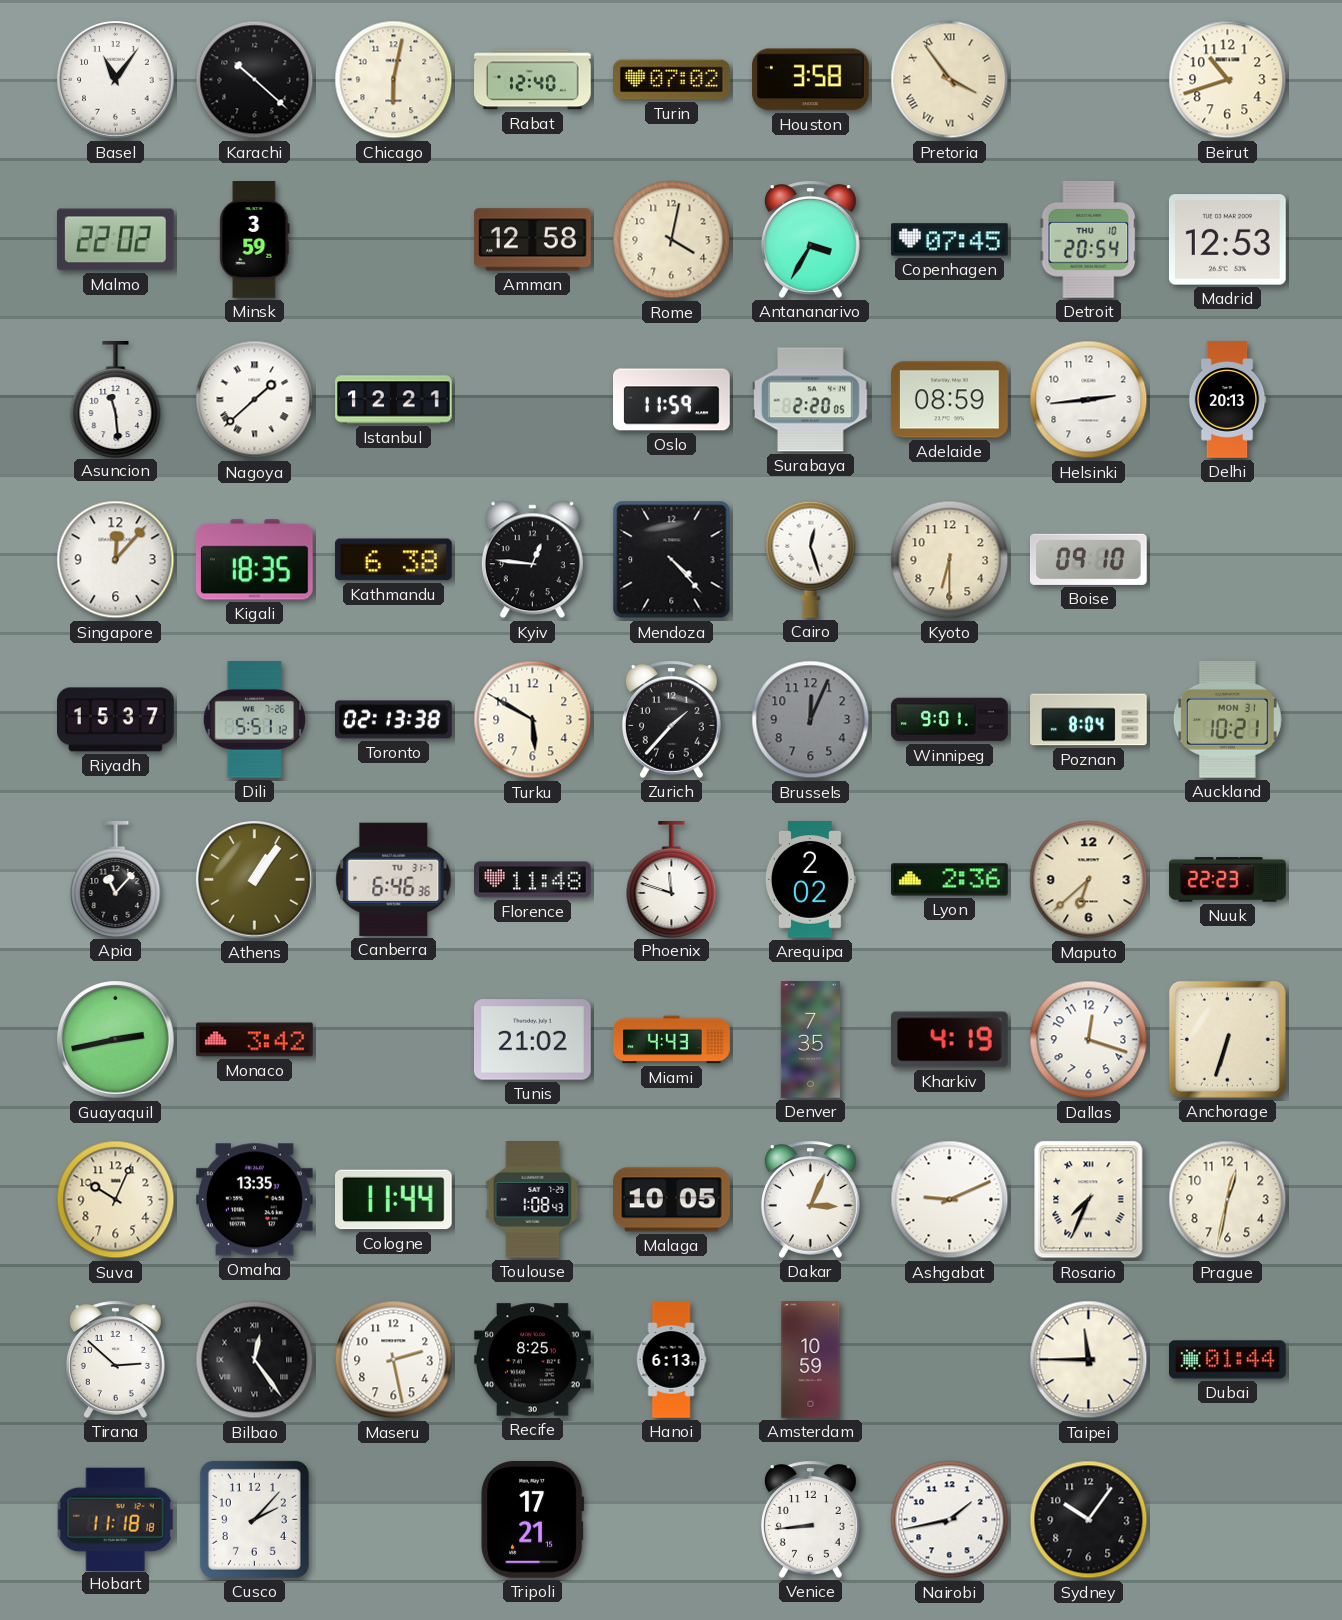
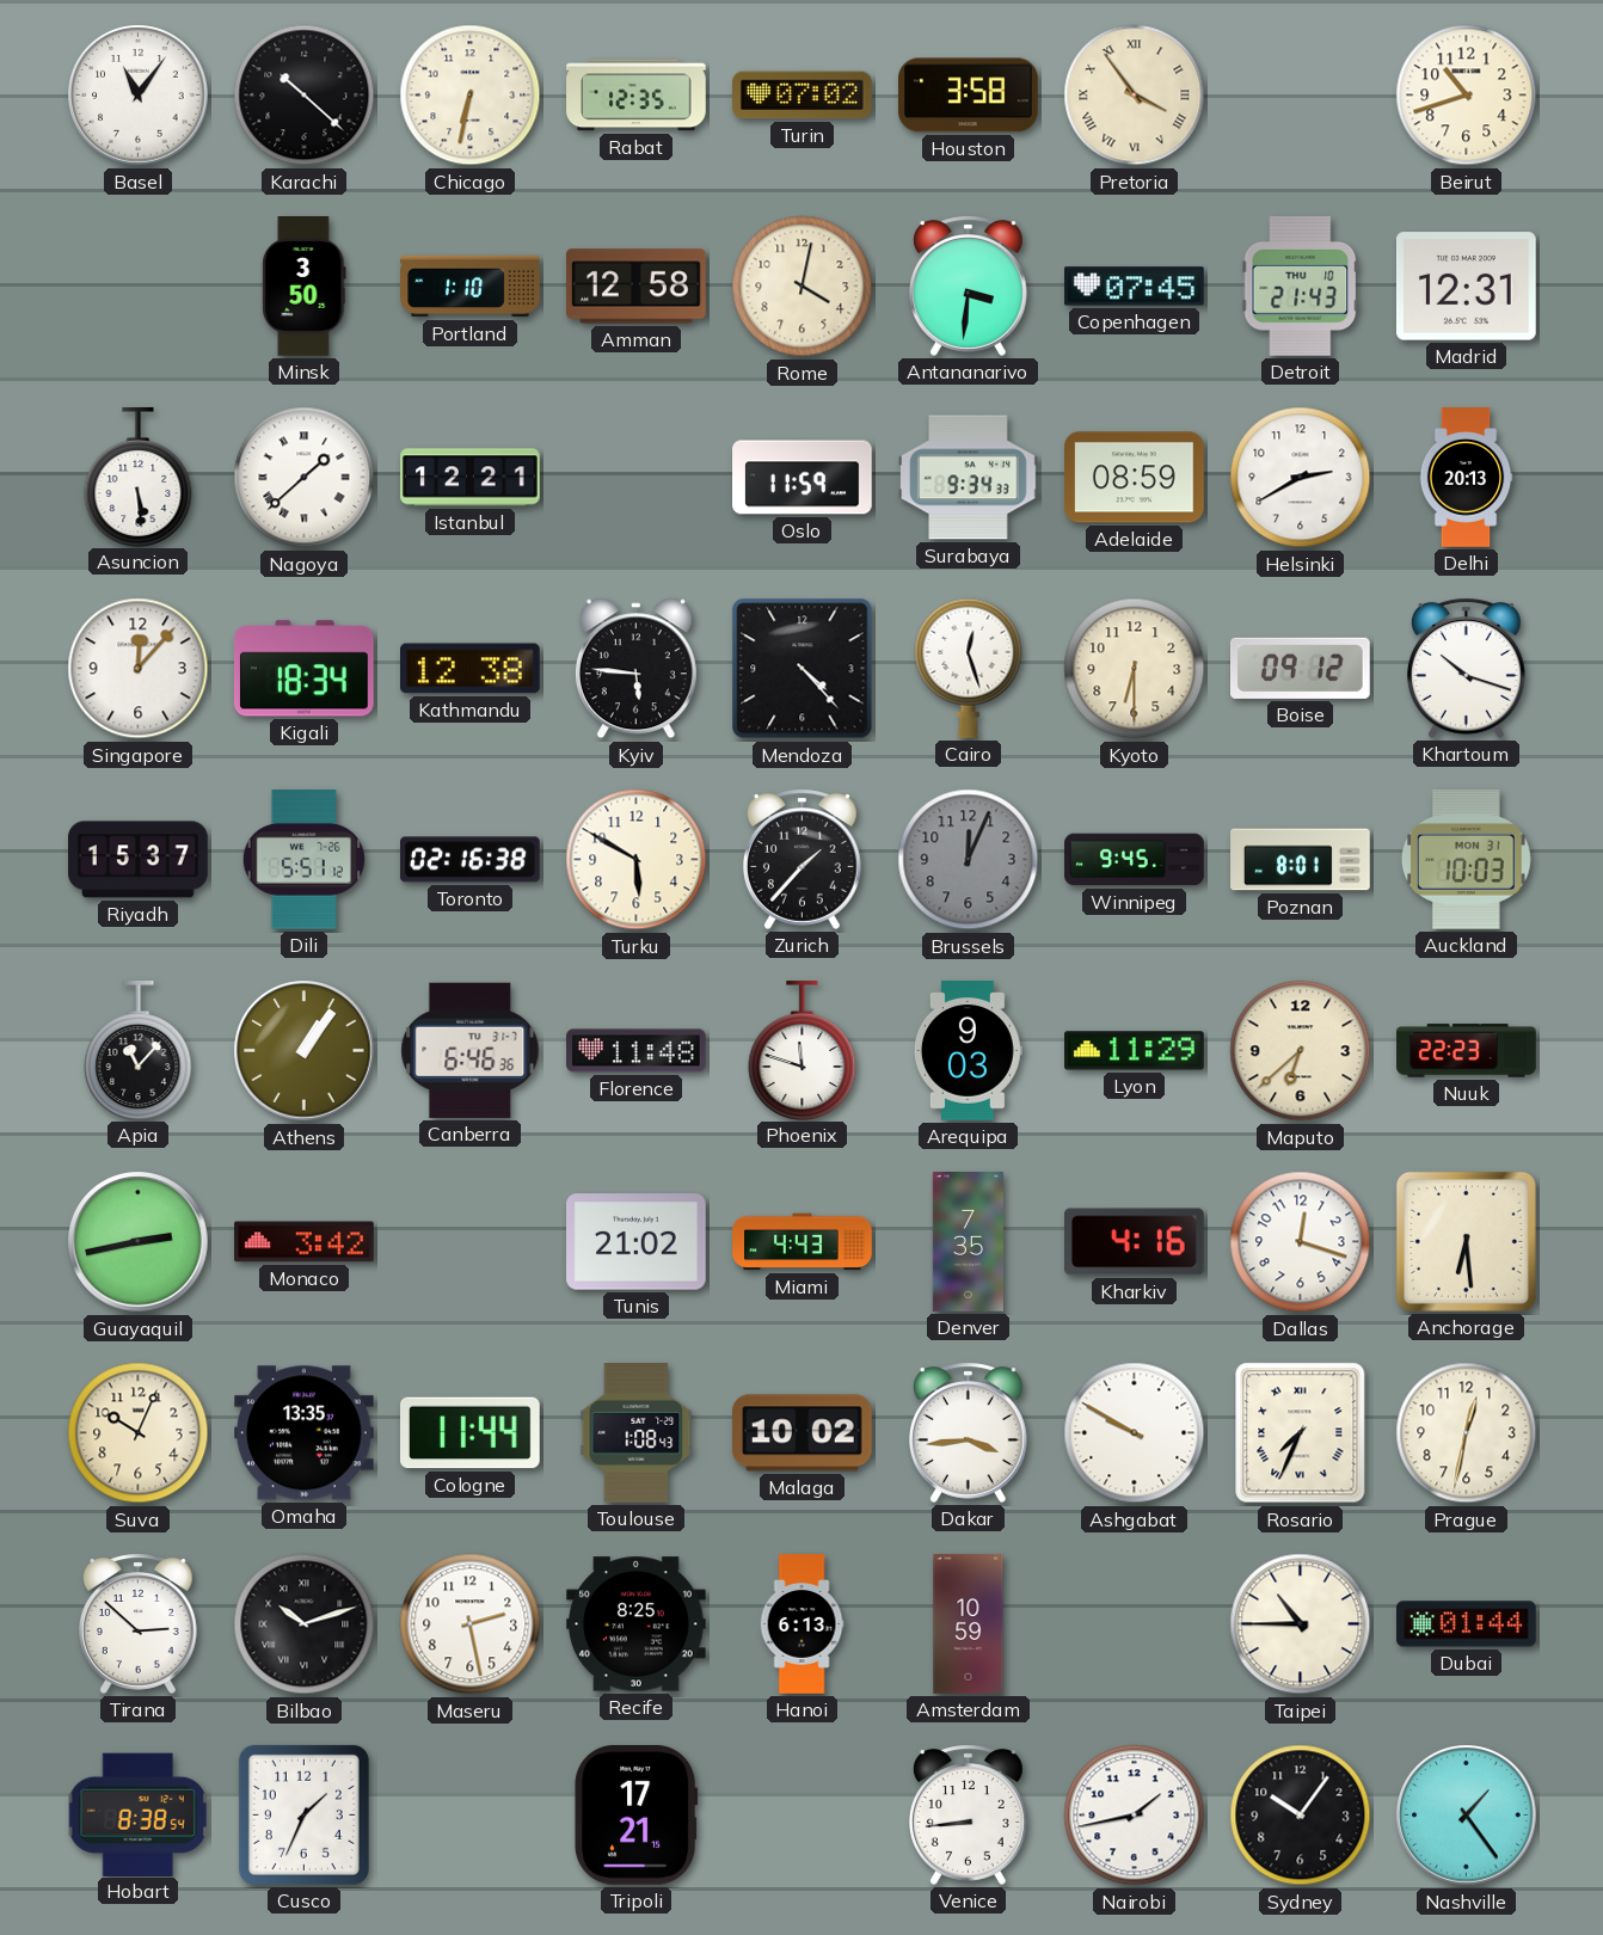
Chicago: 6:02 -> 6:32
Rabat: 12:40 -> 12:35
Malmo: 22:02 -> none
Minsk: 3:59 -> 3:50
Portland: none -> 1:10
Antananarivo: 3:35 -> 3:31
Detroit: 20:54 -> 21:43
Madrid: 12:53 -> 12:31
Asuncion: 11:29 -> 5:29
Surabaya: 2:20 -> 9:34
Helsinki: 2:44 -> 2:40
Kigali: 18:35 -> 18:34
Kathmandu: 6:38 -> 12:38
Kyiv: 12:46 -> 5:46
Boise: 09:10 -> 09:12
Khartoum: none -> 10:18
Toronto: 02:13 -> 02:16
Winnipeg: 9:01 -> 9:45
Poznan: 8:04 -> 8:01
Auckland: 10:21 -> 10:03
Arequipa: 2:02 -> 9:03
Lyon: 2:36 -> 11:29
Kharkiv: 4:19 -> 4:16
Anchorage: 6:33 -> 6:29
Malaga: 10:05 -> 10:02
Dakar: 3:04 -> 3:44
Ashgabat: 9:11 -> 9:50
Bilbao: 12:24 -> 10:12
Taipei: 11:45 -> 10:45
Hobart: 11:18 -> 8:38
Cusco: 2:07 -> 1:34
Nashville: none -> 1:24
